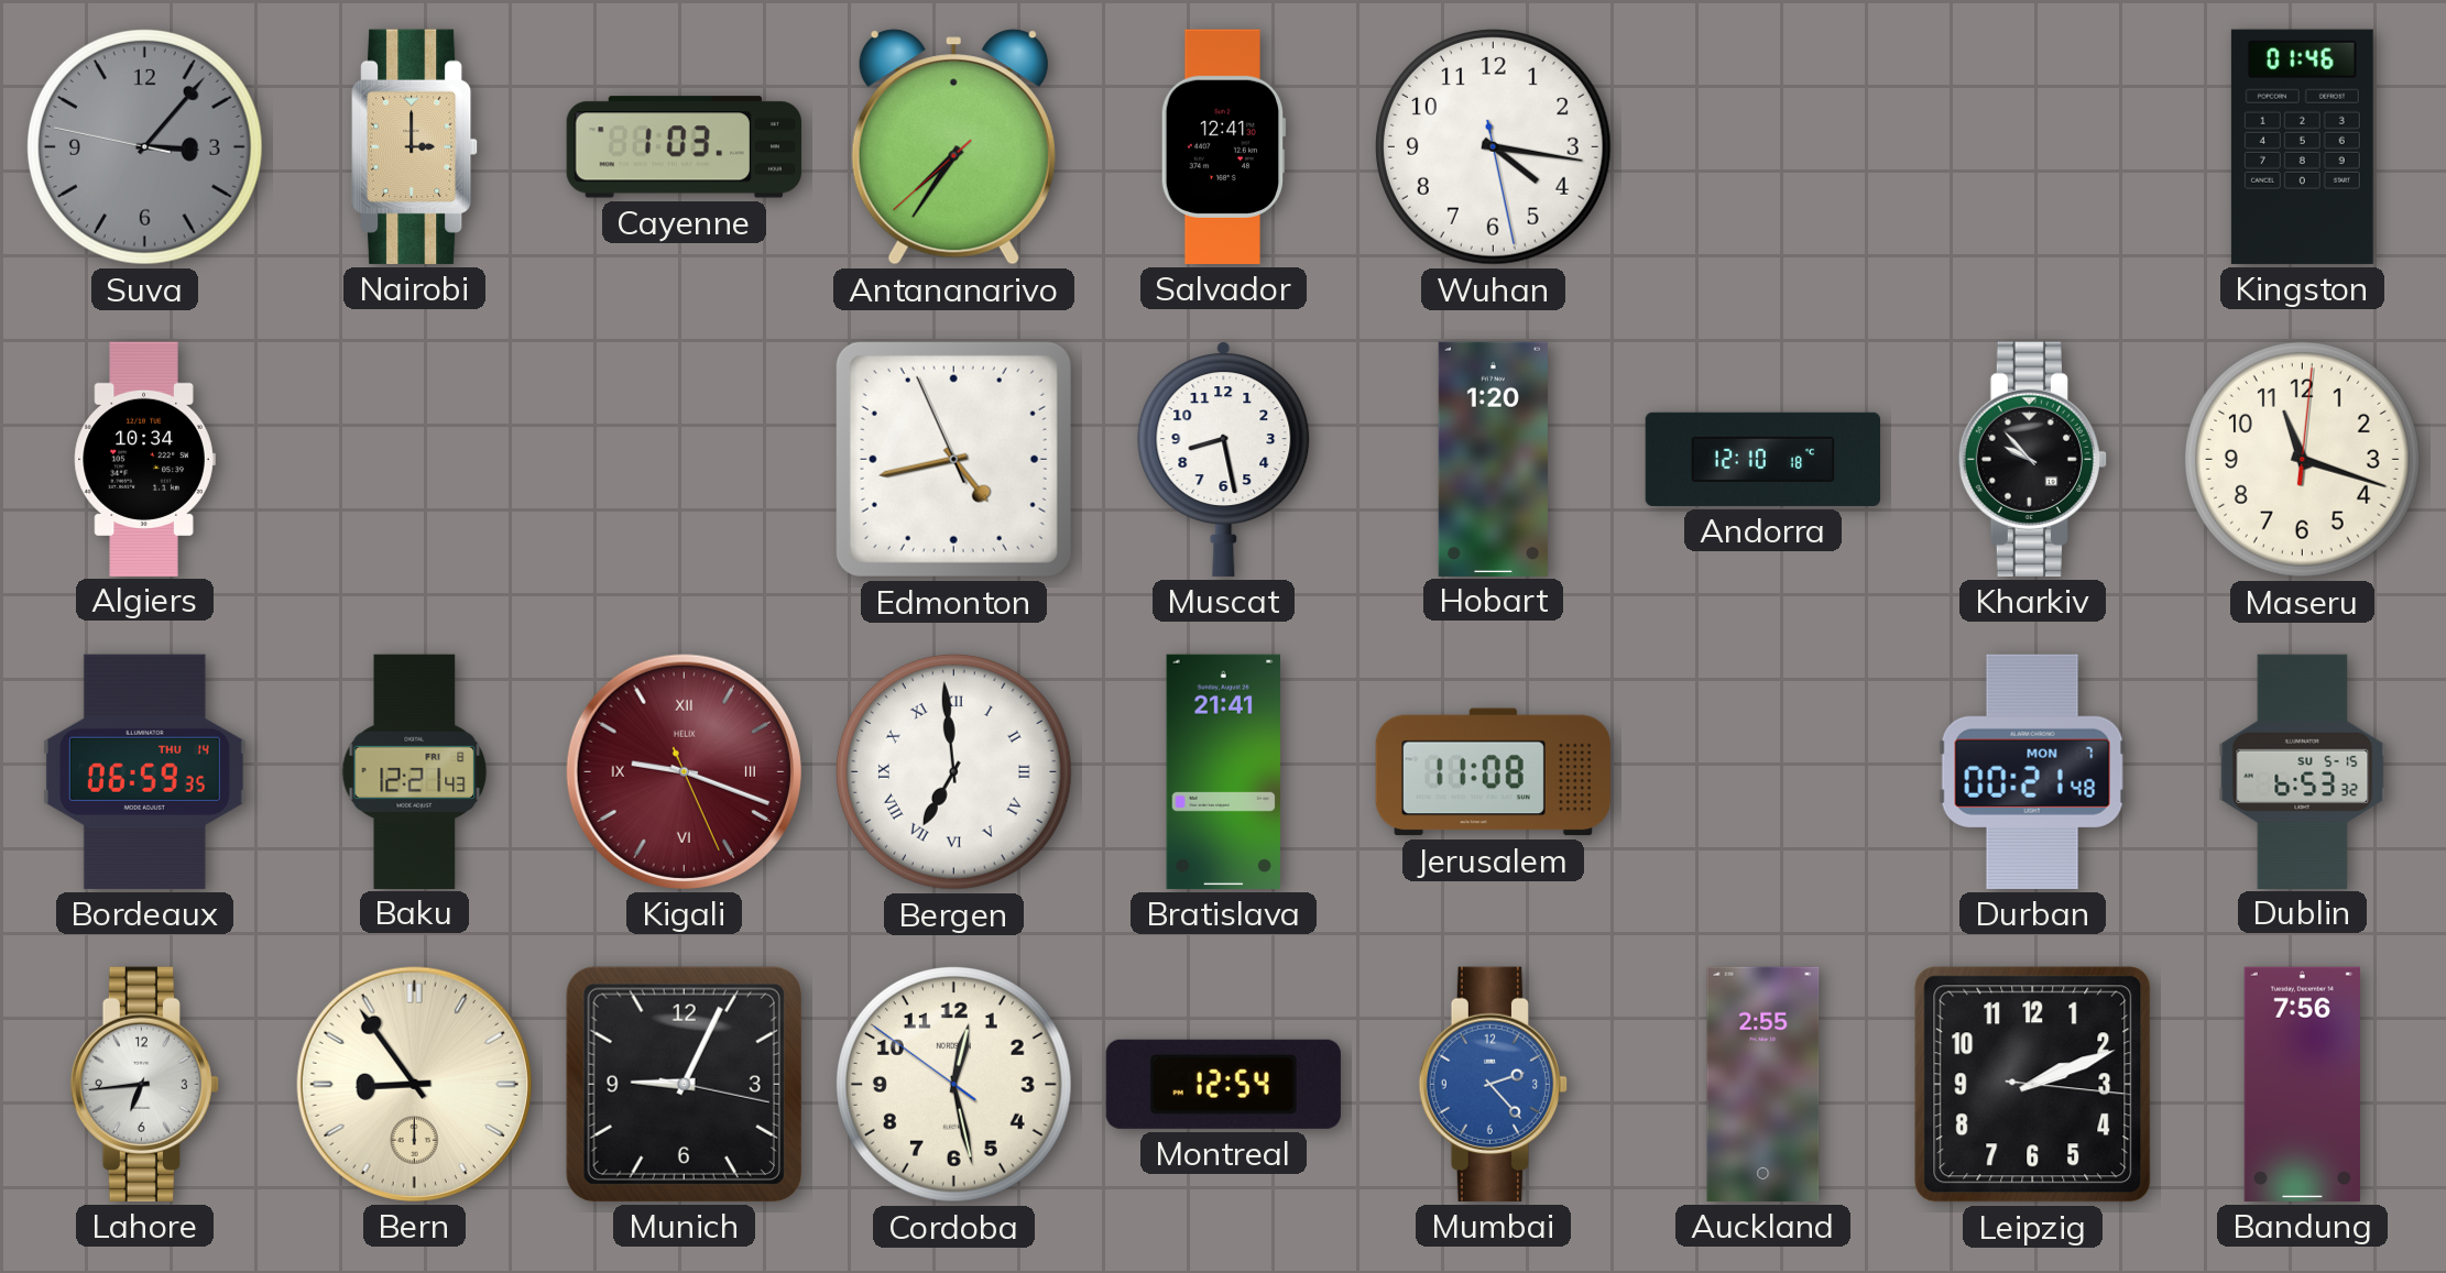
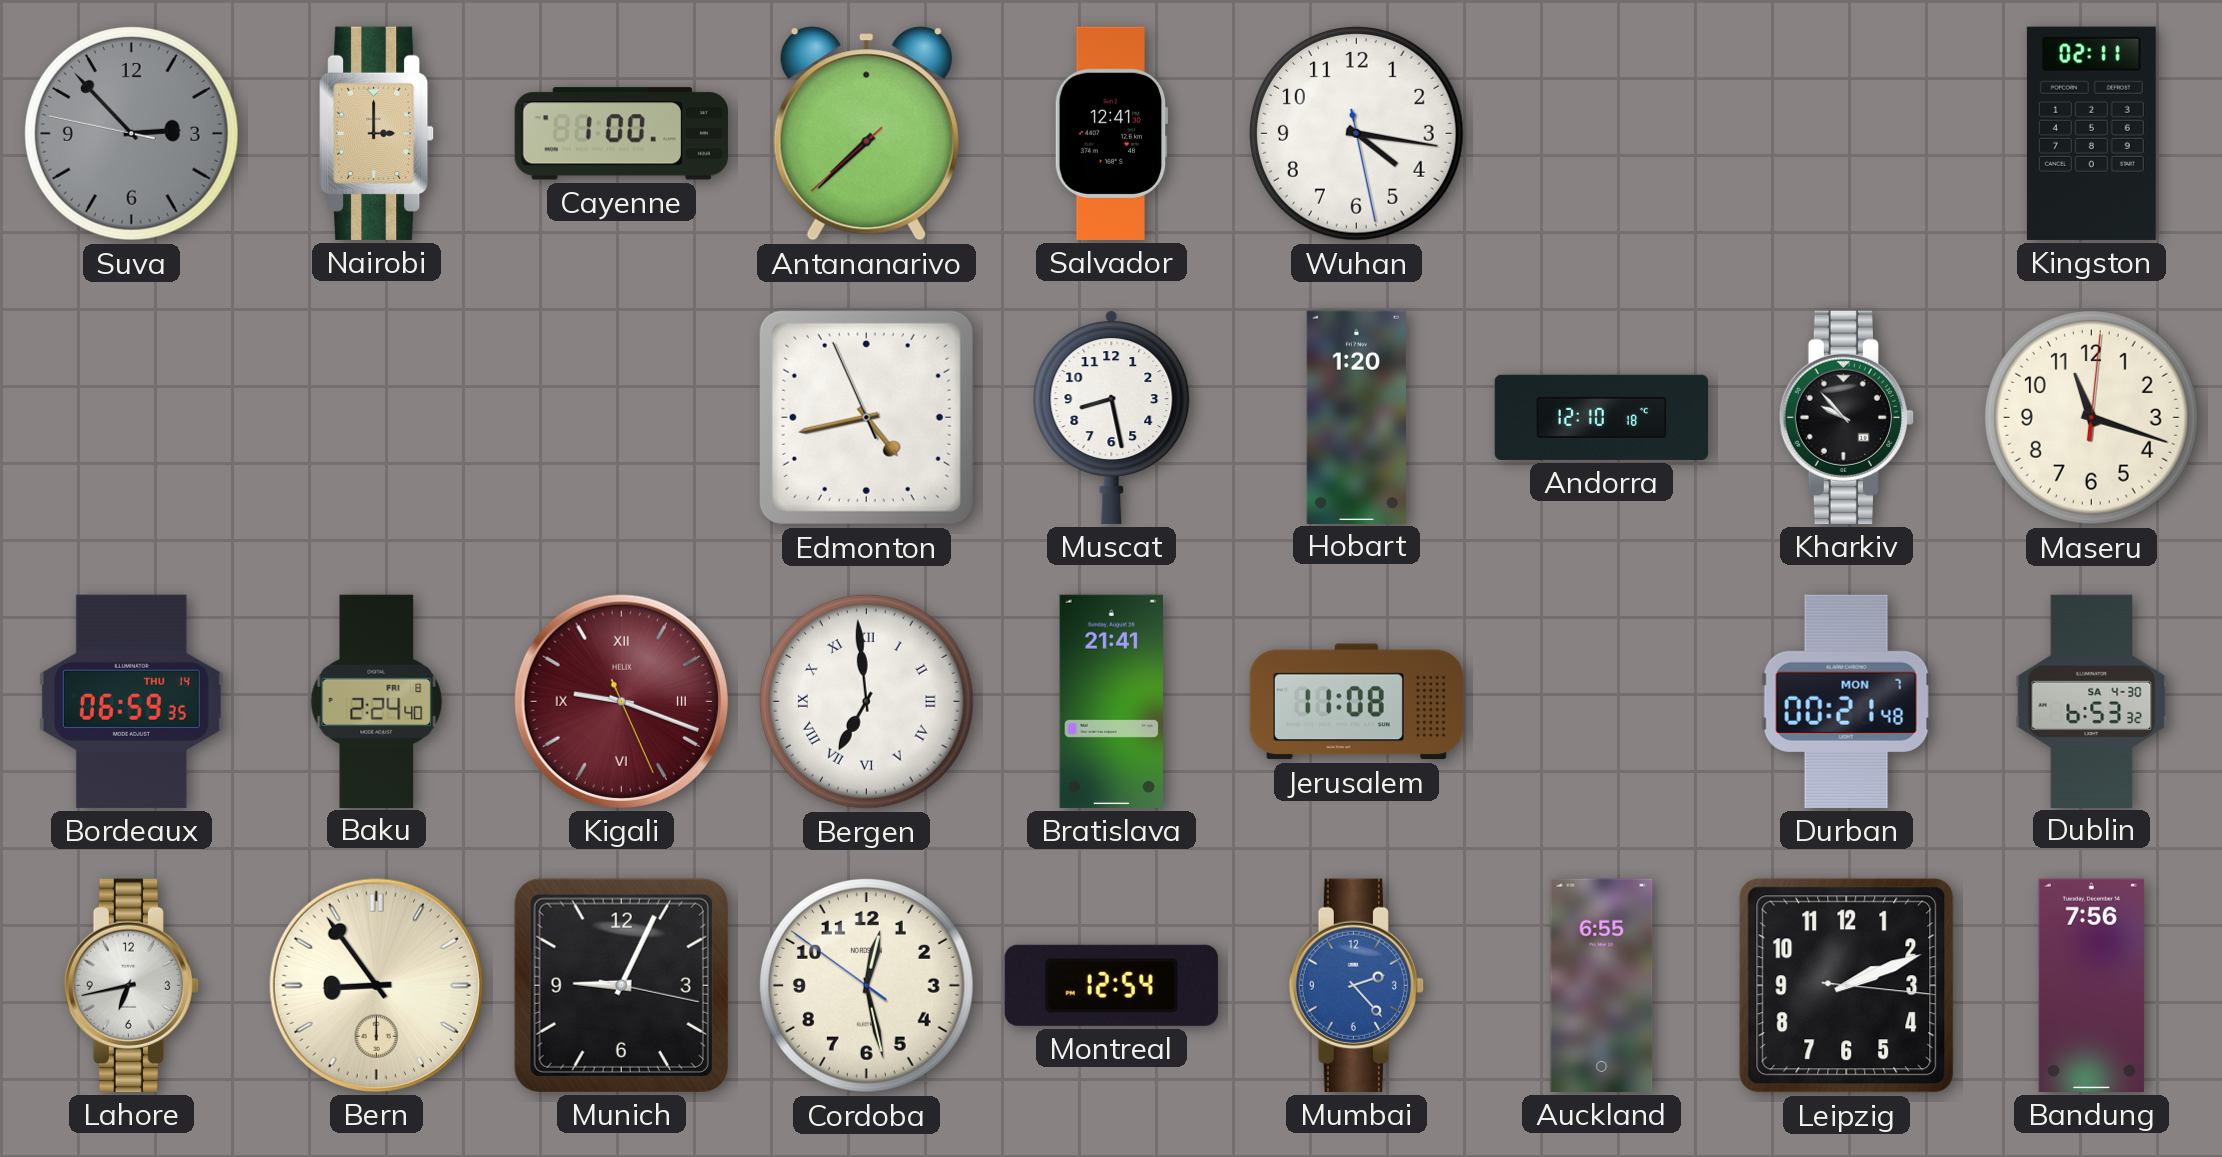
Suva: 3:06 -> 2:52
Cayenne: 1:03 -> 1:00
Antananarivo: 7:35 -> 7:37
Kingston: 01:46 -> 02:11
Algiers: 10:34 -> none
Baku: 12:21 -> 2:24
Dublin date: SU 5-15 -> SA 4-30
Lahore: 6:44 -> 6:43
Auckland: 2:55 -> 6:55
